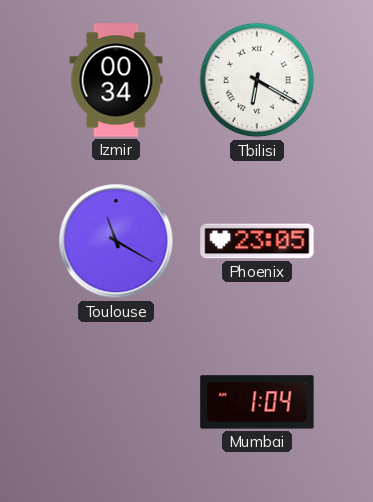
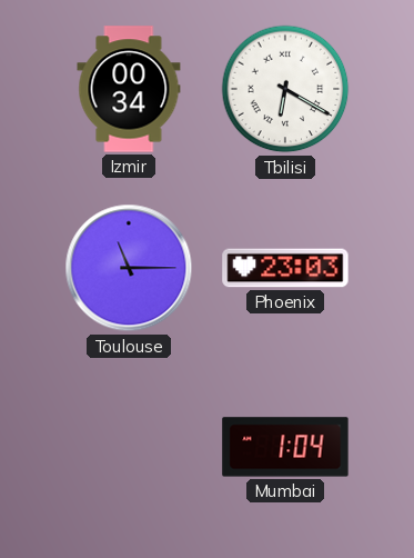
Toulouse: 11:20 -> 11:15
Phoenix: 23:05 -> 23:03
